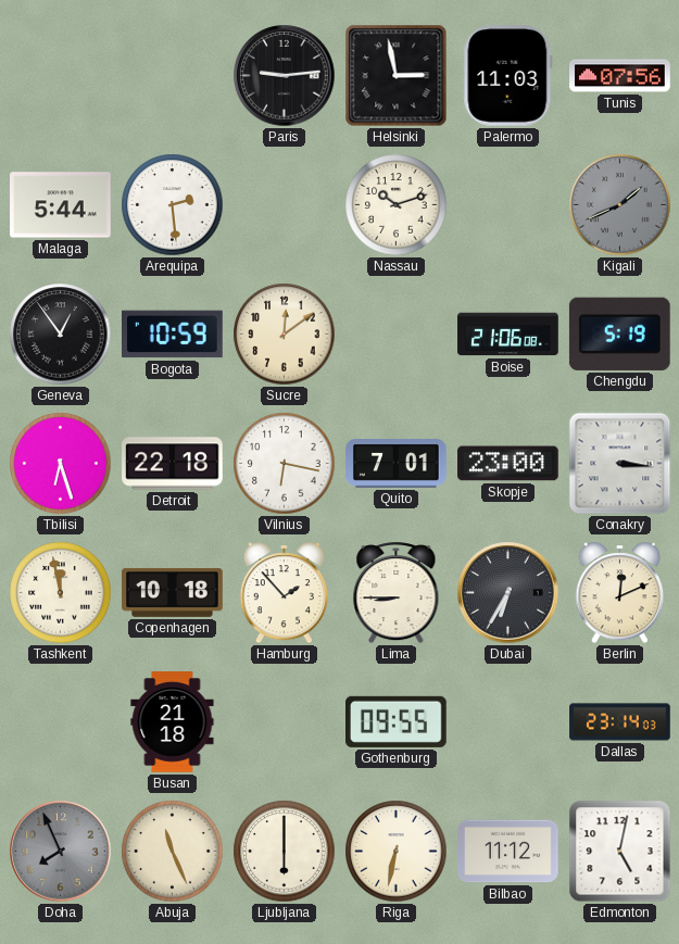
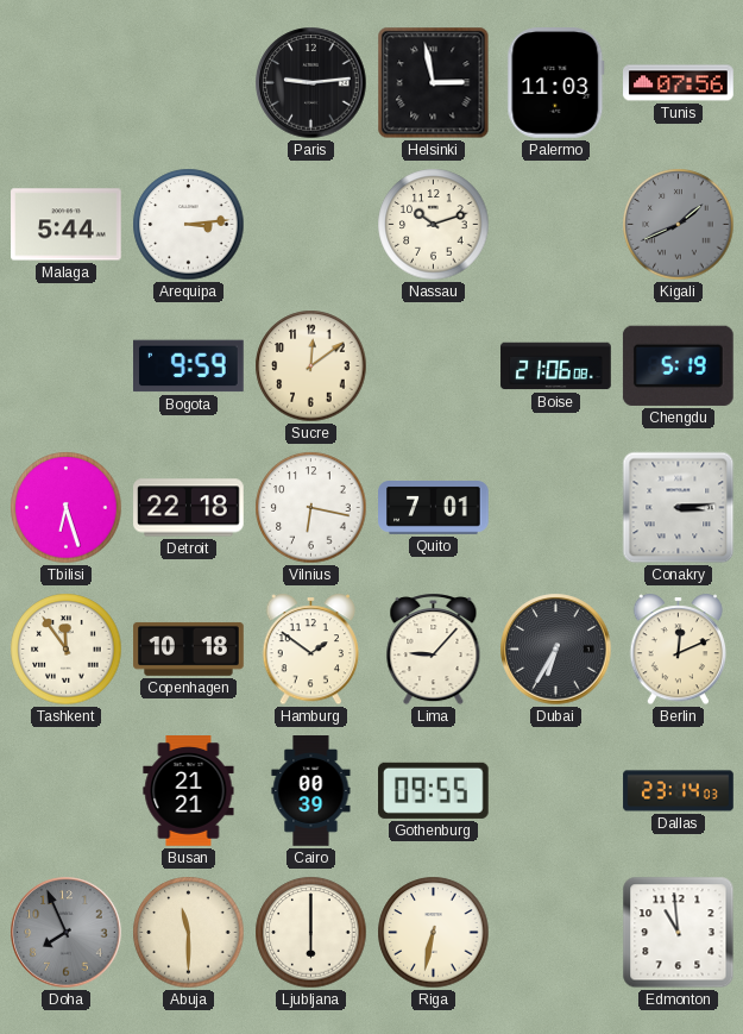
Arequipa: 2:29 -> 3:14
Geneva: 12:54 -> none
Bogota: 10:59 -> 9:59
Skopje: 23:00 -> none
Conakry: 3:16 -> 3:14
Tashkent: 11:58 -> 11:54
Hamburg: 1:53 -> 1:51
Lima: 8:45 -> 9:07
Busan: 21:18 -> 21:21
Cairo: none -> 00:39
Abuja: 11:26 -> 11:30
Bilbao: 11:12 -> none
Edmonton: 5:02 -> 10:59
